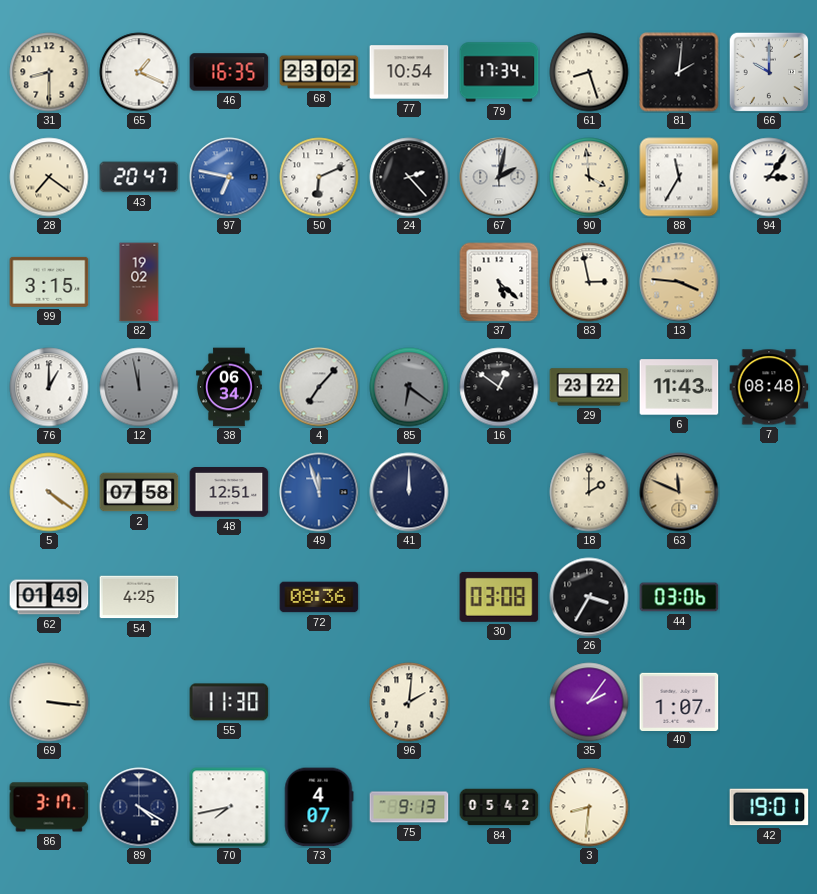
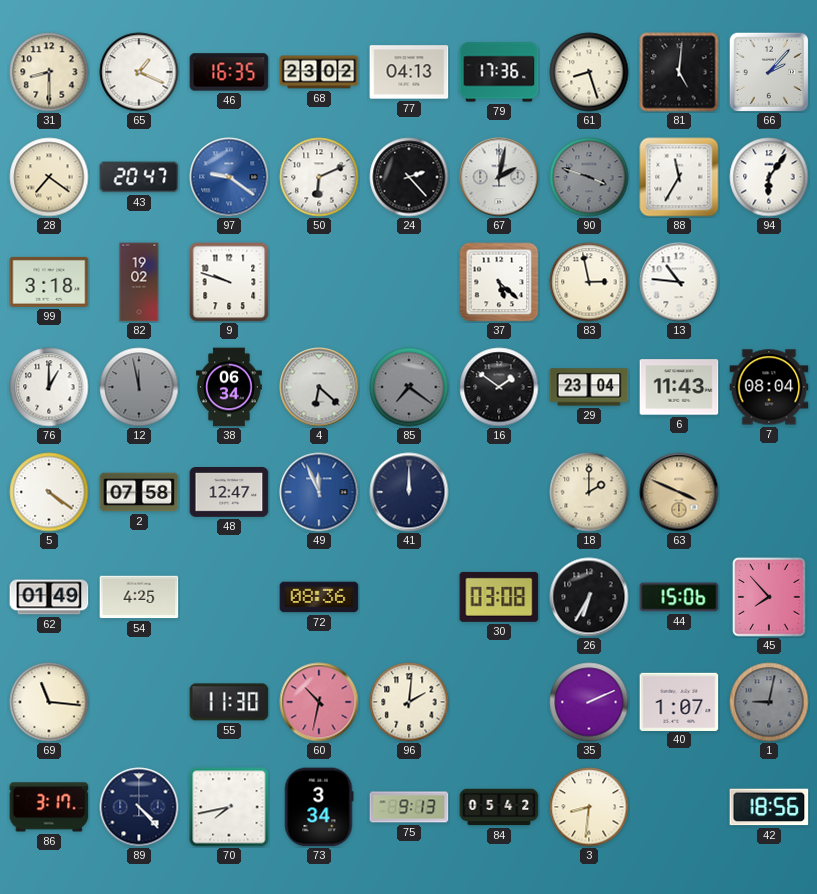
77: 10:54 -> 04:13
79: 17:34 -> 17:36
81: 2:01 -> 5:01
66: 10:00 -> 2:07
97: 6:47 -> 9:21
90: 3:59 -> 3:48
90 dial: cream -> grey
94: 3:06 -> 6:06
99: 3:15 -> 3:18
9: none -> 9:48
13: 3:46 -> 10:46
13 dial: champagne -> white
4: 7:07 -> 6:22
85: 6:21 -> 7:21
16: 12:51 -> 1:51
29: 23:22 -> 23:04
7: 08:48 -> 08:04
48: 12:51 -> 12:47
49: 11:57 -> 11:56
63: 11:49 -> 3:49
26: 3:35 -> 6:35
44: 03:06 -> 15:06
45: none -> 7:53
69: 3:16 -> 11:16
60: none -> 10:32
35: 2:06 -> 2:11
1: none -> 9:02
89: 4:20 -> 4:23
73: 4:07 -> 3:34
42: 19:01 -> 18:56
